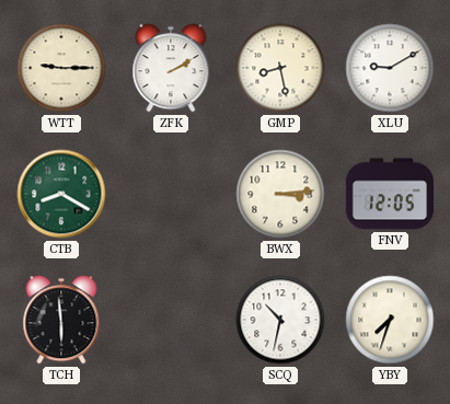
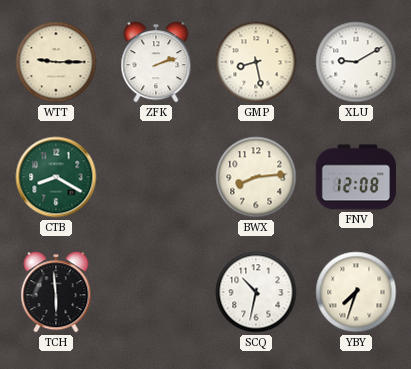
ZFK: 2:10 -> 2:12
BWX: 3:14 -> 8:14
FNV: 12:05 -> 12:08
